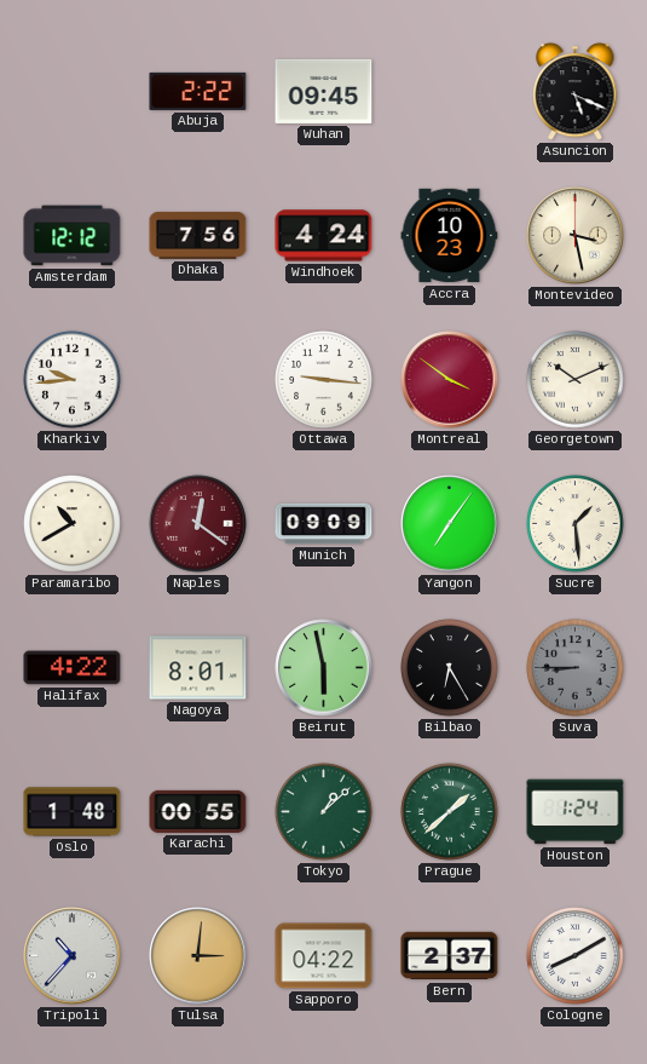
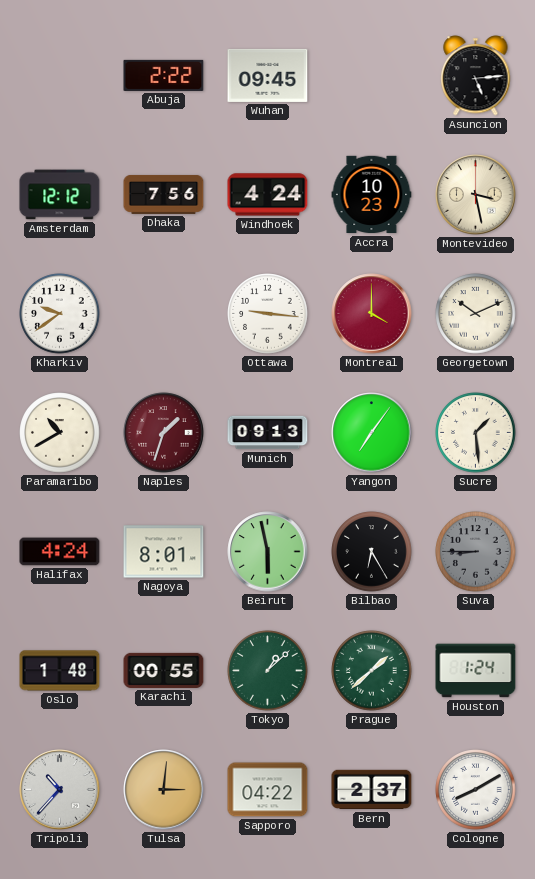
Asuncion: 5:19 -> 5:14
Kharkiv: 9:44 -> 9:39
Montreal: 3:51 -> 4:00
Naples: 12:21 -> 1:33
Munich: 09:09 -> 09:13
Halifax: 4:22 -> 4:24
